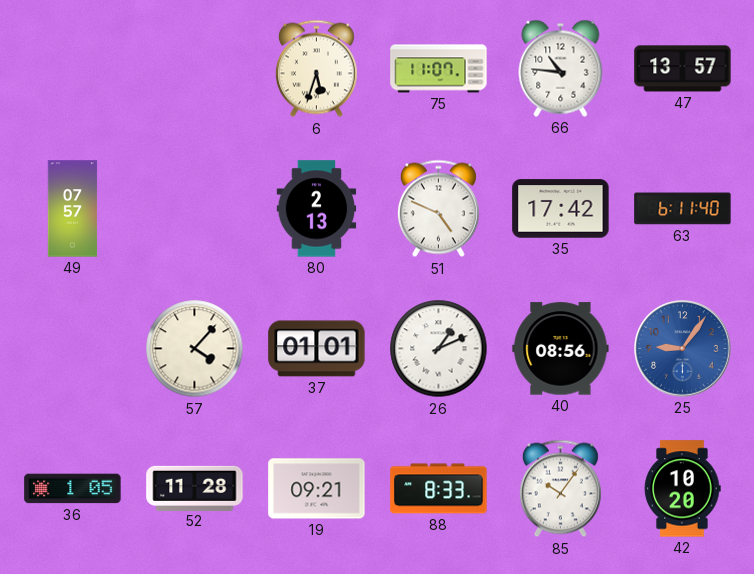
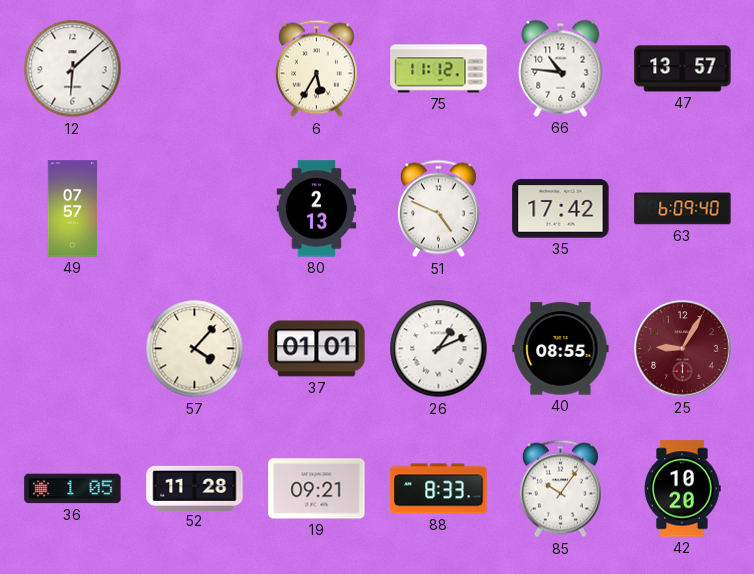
12: none -> 6:08
6: 5:33 -> 5:35
75: 11:07 -> 11:12
63: 6:11 -> 6:09
40: 08:56 -> 08:55
25: 9:06 -> 9:05
25 dial: blue -> burgundy
